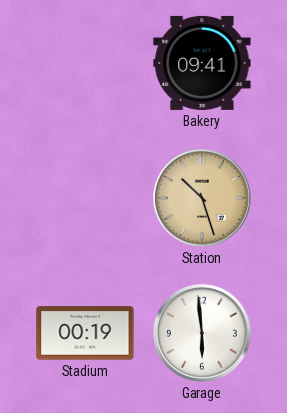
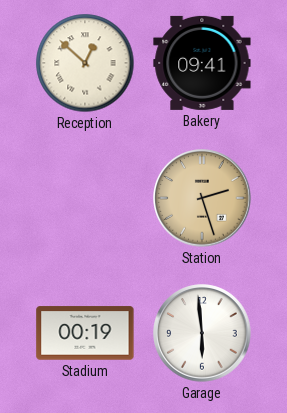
Reception: none -> 12:52
Station: 10:27 -> 2:27
